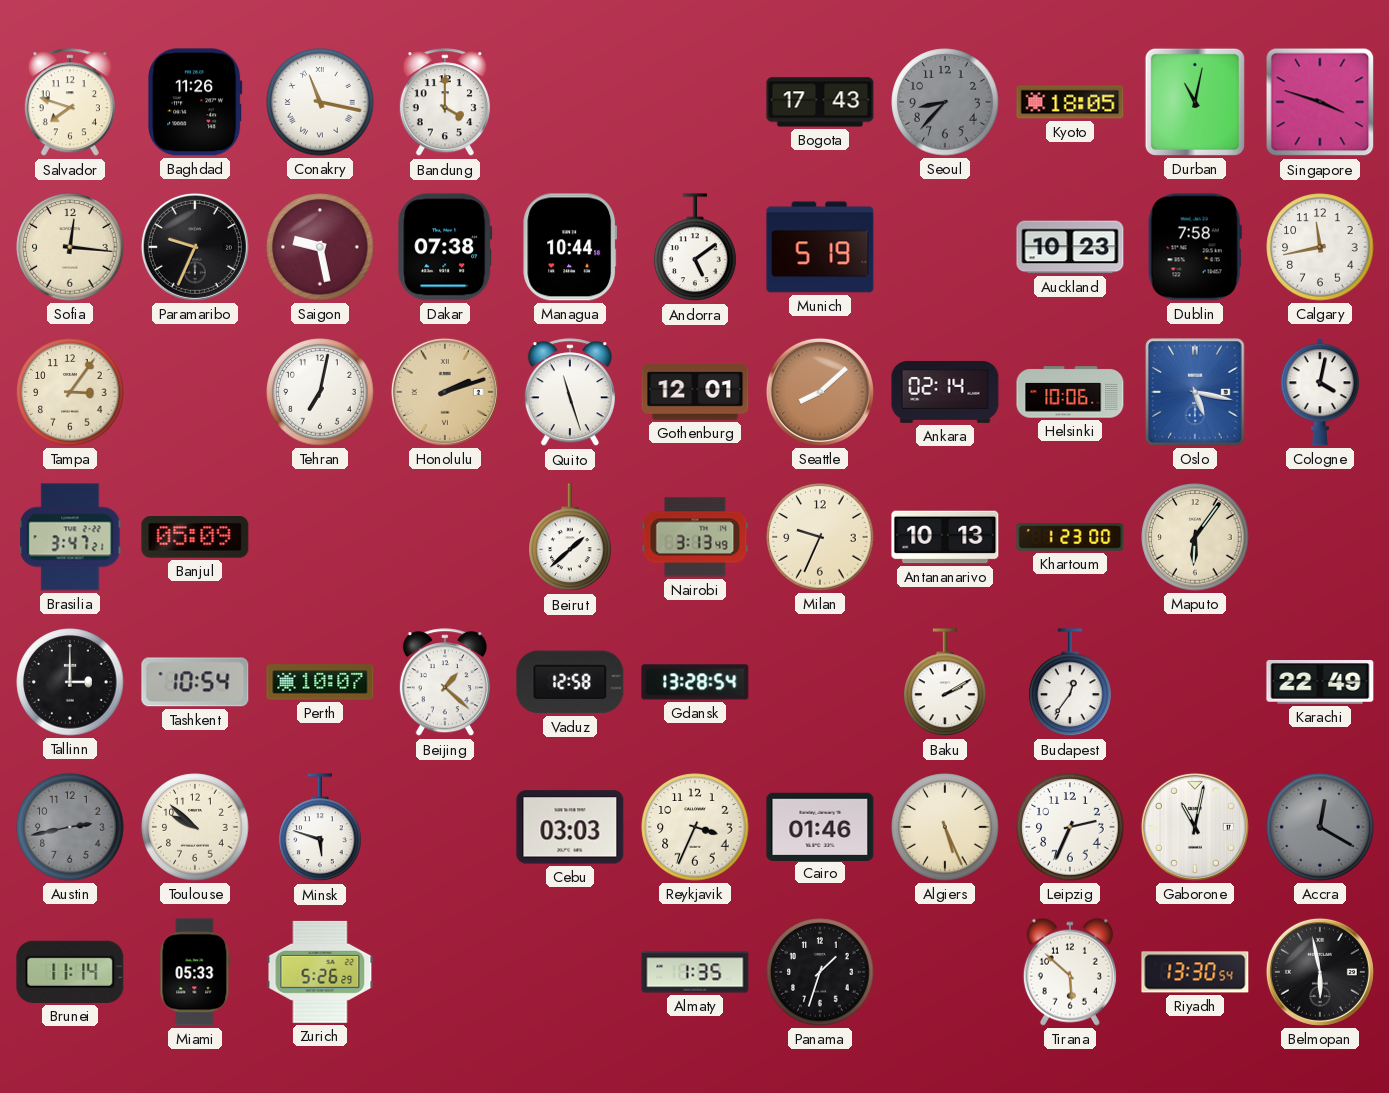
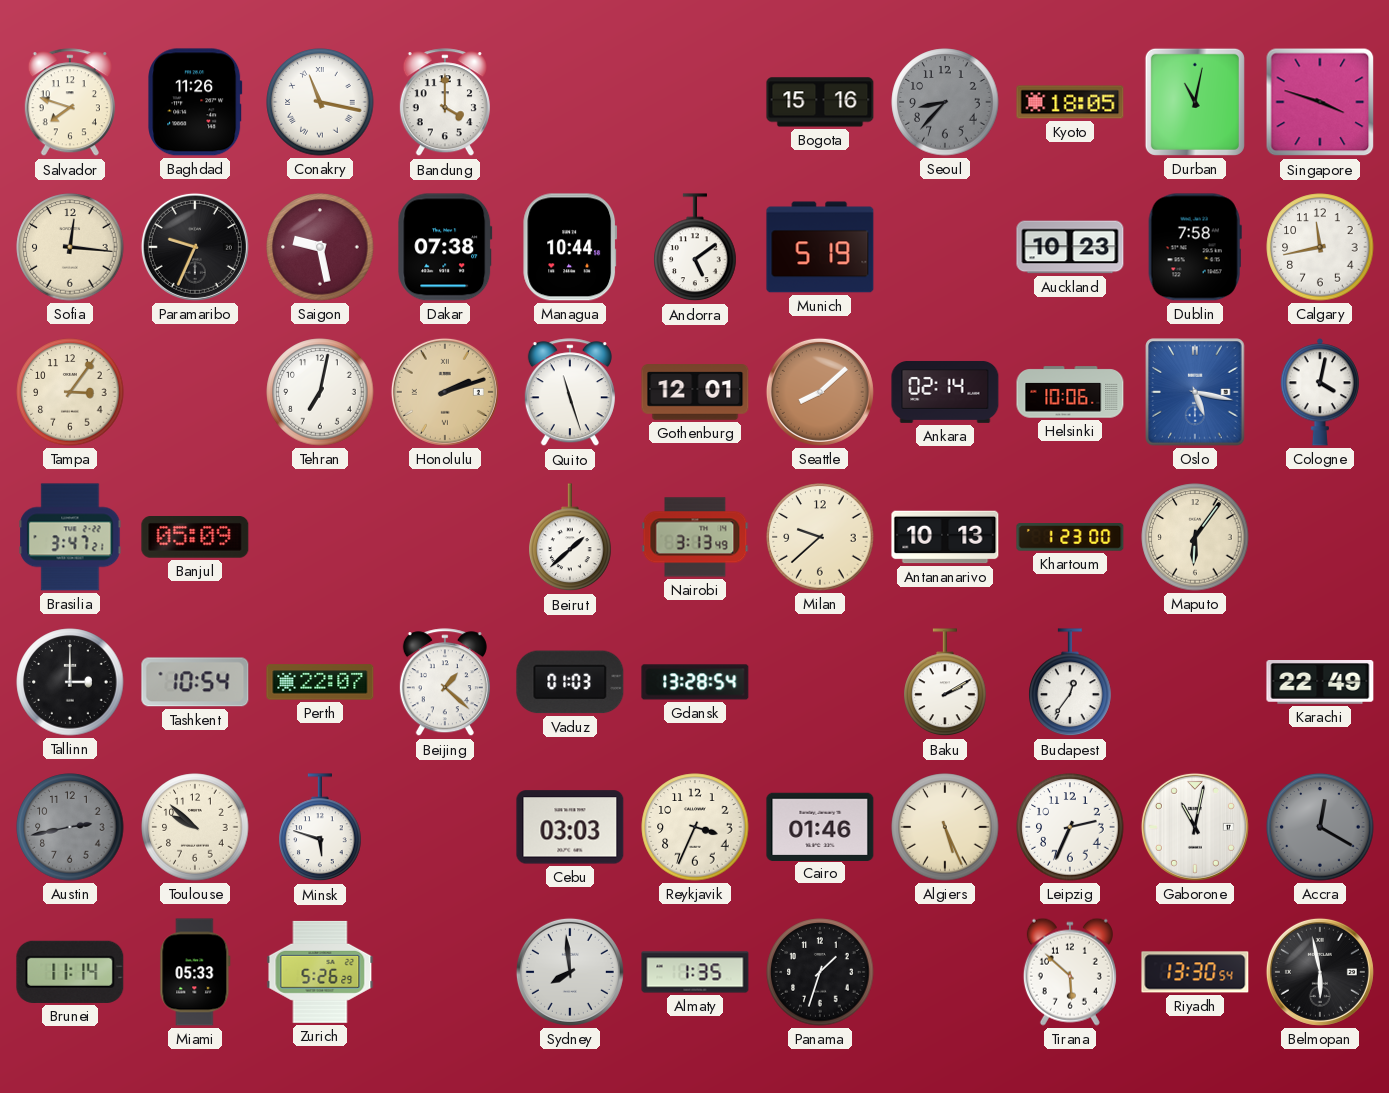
Bogota: 17:43 -> 15:16
Milan: 9:34 -> 9:38
Perth: 10:07 -> 22:07
Vaduz: 12:58 -> 01:03
Sydney: none -> 7:59
